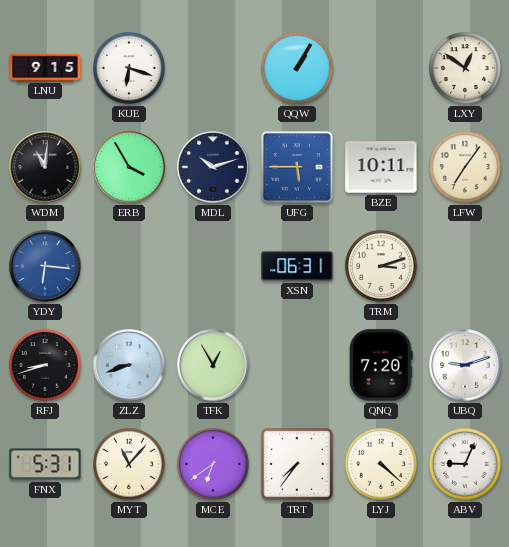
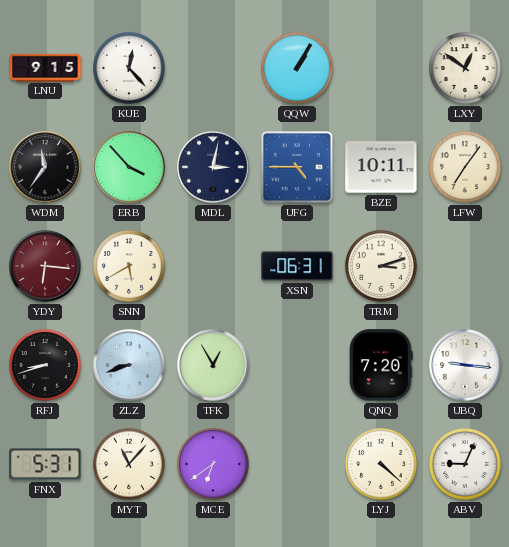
KUE: 6:18 -> 12:23
WDM: 11:01 -> 11:36
ERB: 3:55 -> 3:53
MDL: 10:12 -> 3:02
UFG: 5:45 -> 4:45
YDY dial: blue -> burgundy
SNN: none -> 5:40
UBQ: 9:12 -> 9:16
TRT: 7:36 -> none
